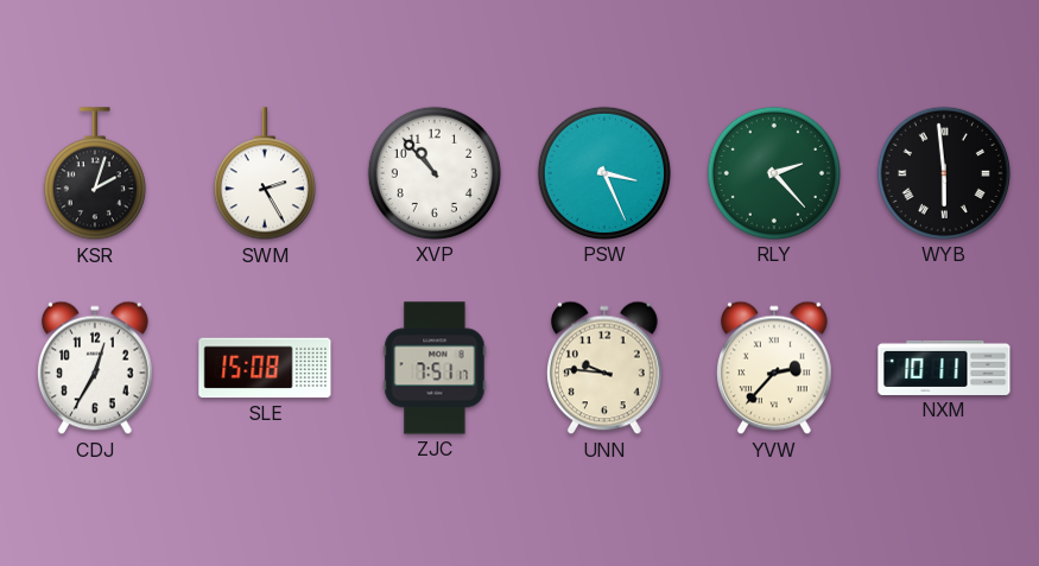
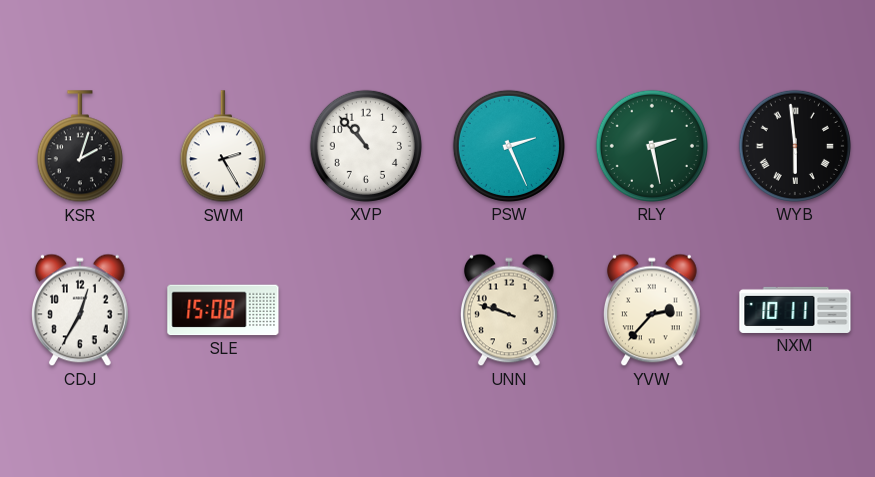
PSW: 3:26 -> 2:26
RLY: 2:23 -> 2:28
ZJC: 7:51 -> none
UNN: 9:46 -> 9:48
